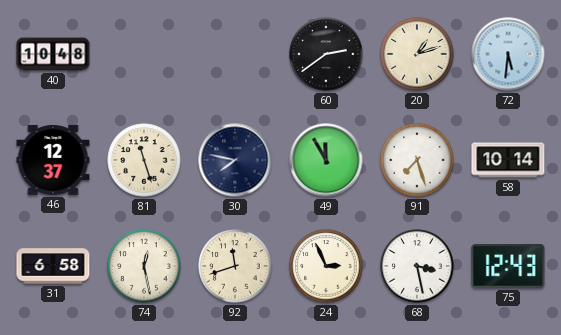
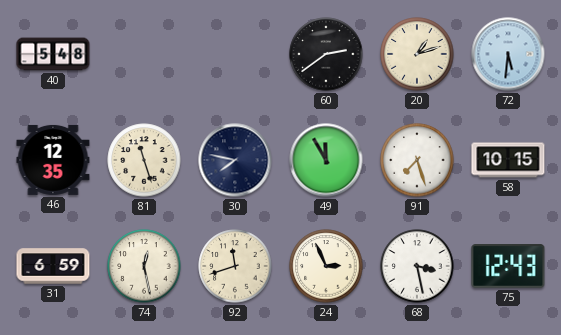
40: 10:48 -> 5:48
46: 12:37 -> 12:35
58: 10:14 -> 10:15
31: 6:58 -> 6:59
